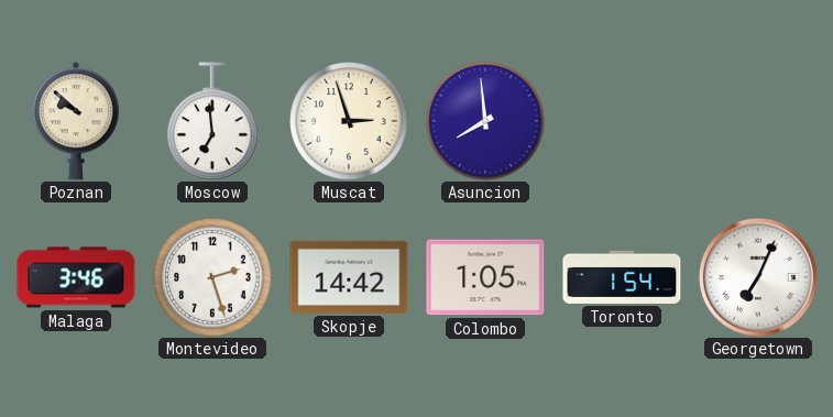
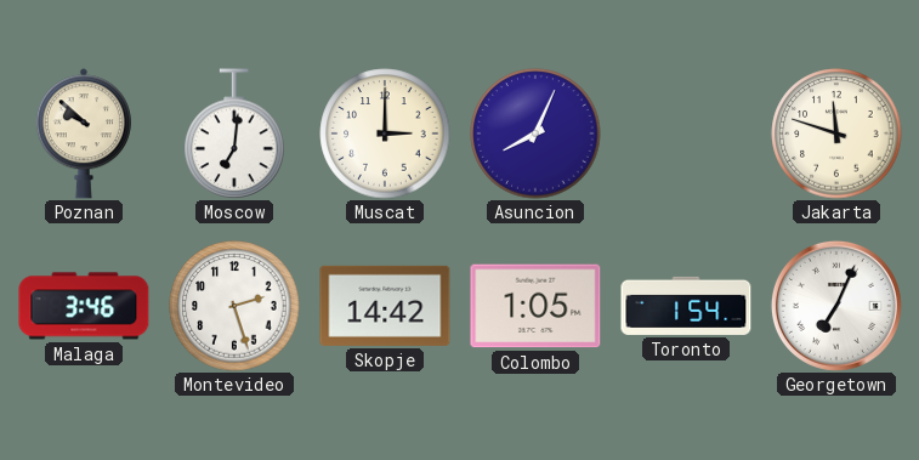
Moscow: 6:59 -> 7:01
Muscat: 2:57 -> 3:00
Asuncion: 7:59 -> 8:04
Jakarta: none -> 11:48
